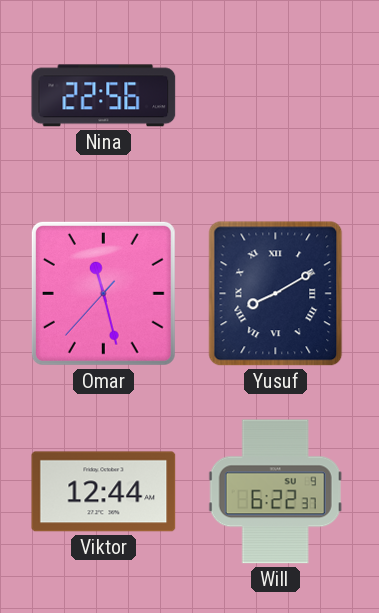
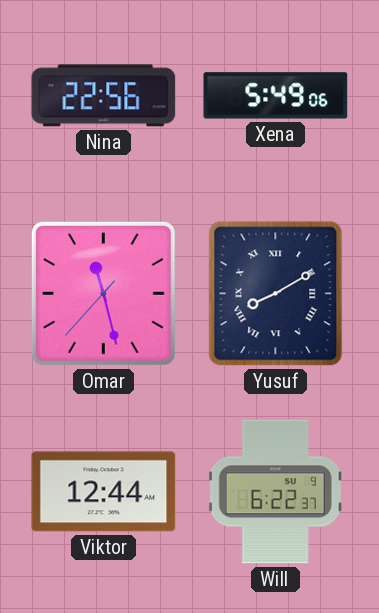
Xena: none -> 5:49
